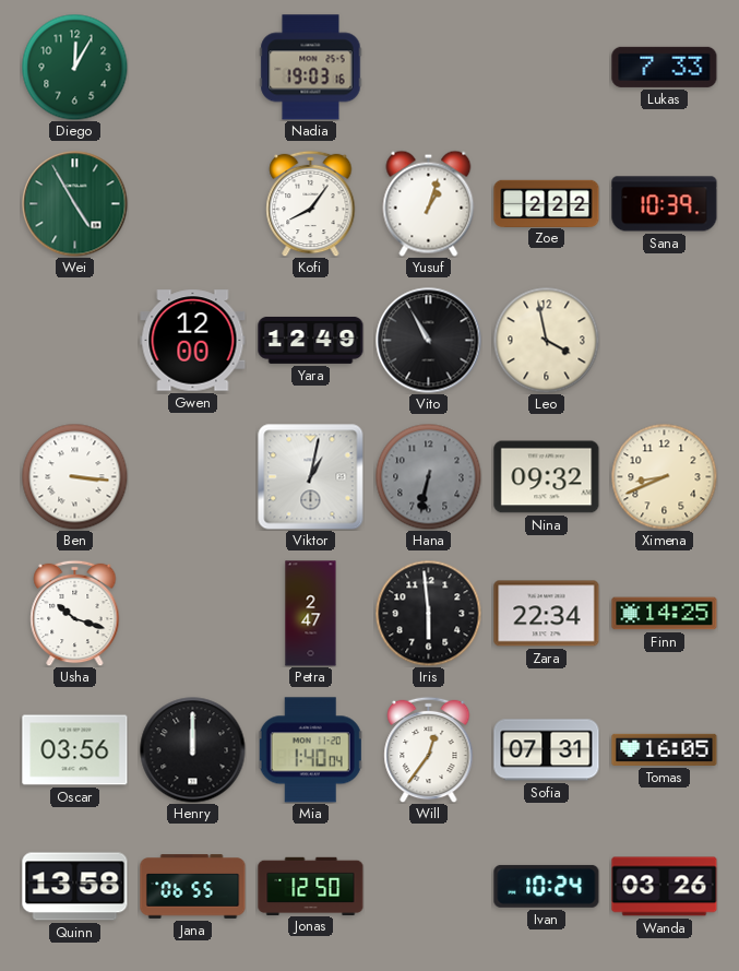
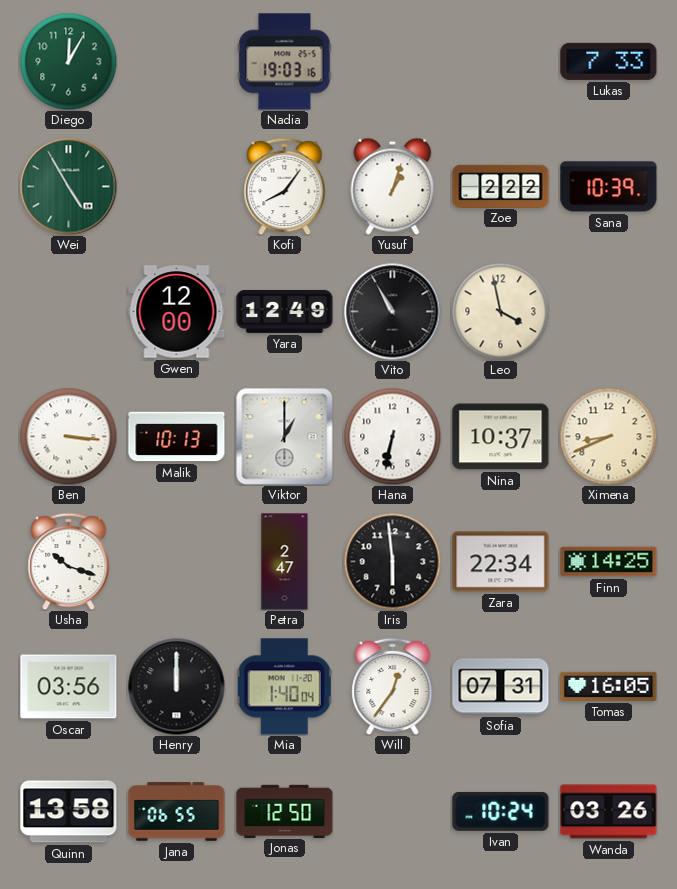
Malik: none -> 10:13
Viktor: 1:02 -> 1:00
Hana dial: grey -> white
Nina: 09:32 -> 10:37
